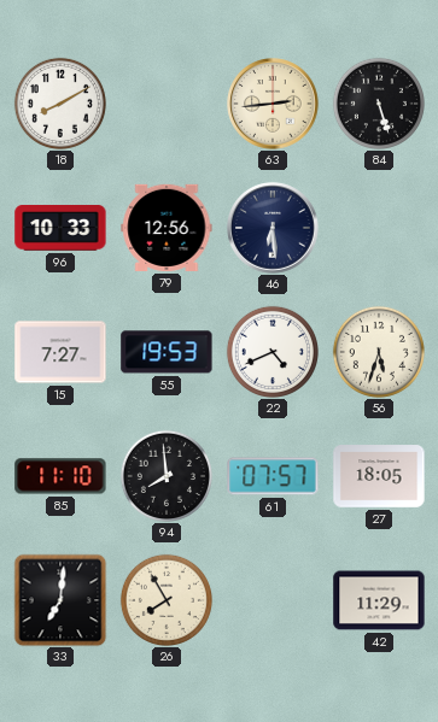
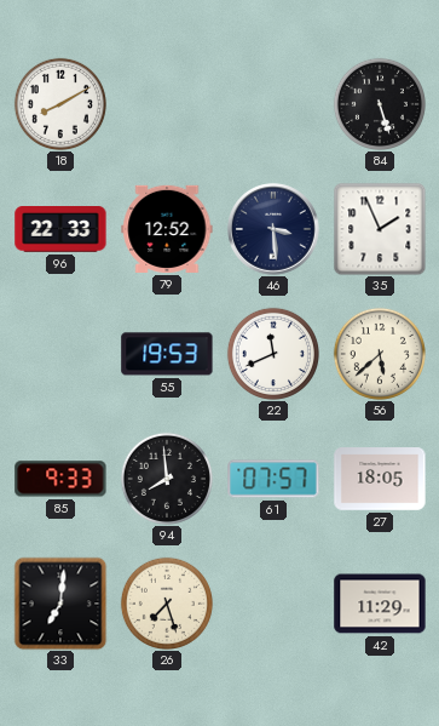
63: 2:44 -> none
96: 10:33 -> 22:33
79: 12:56 -> 12:52
46: 6:29 -> 3:29
35: none -> 1:56
15: 7:27 -> none
22: 4:41 -> 11:41
56: 5:33 -> 5:38
85: 11:10 -> 9:33
26: 7:55 -> 7:27
